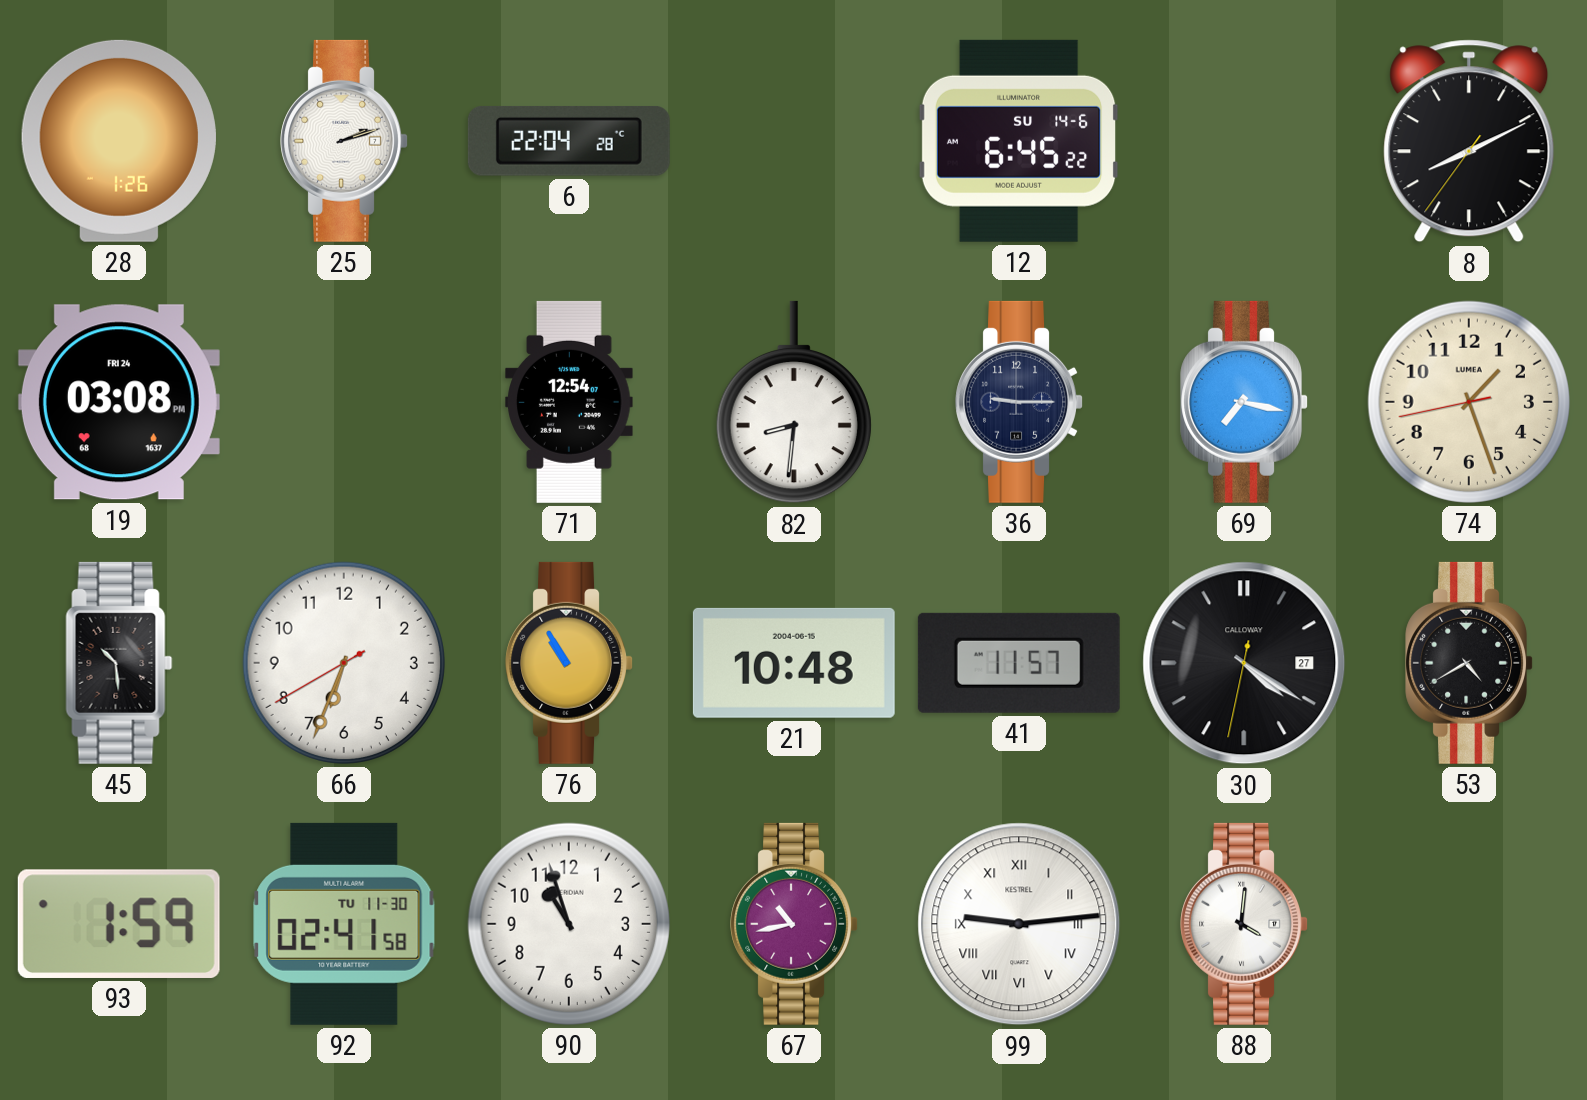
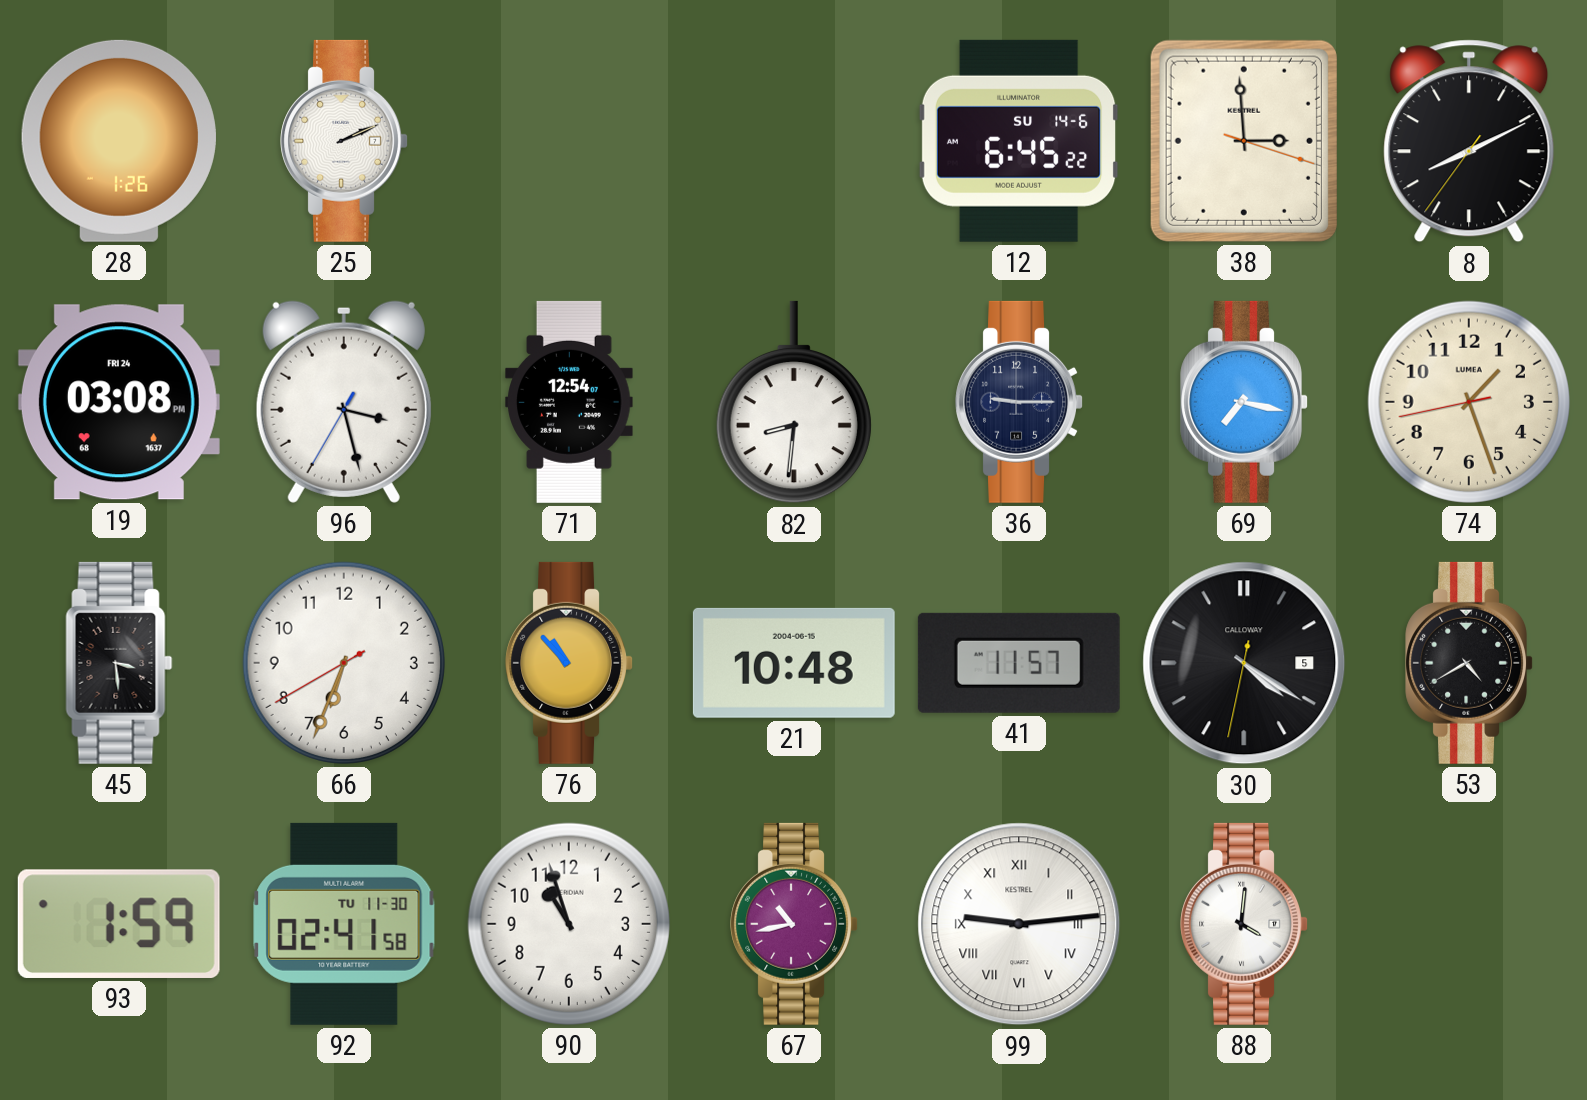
25: 2:12 -> 2:11
6: 22:04 -> none
38: none -> 2:59
96: none -> 3:27
45: 10:29 -> 3:29
76: 10:55 -> 10:53
30 date: 27 -> 5
